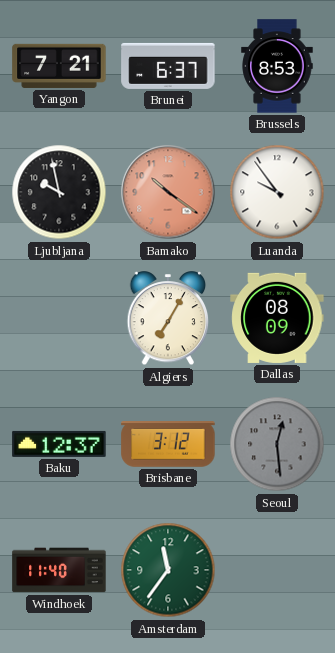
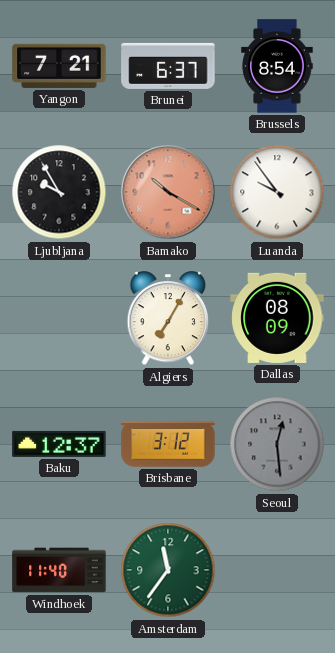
Brussels: 8:53 -> 8:54
Ljubljana: 9:58 -> 9:55
Bamako: 10:21 -> 10:20
